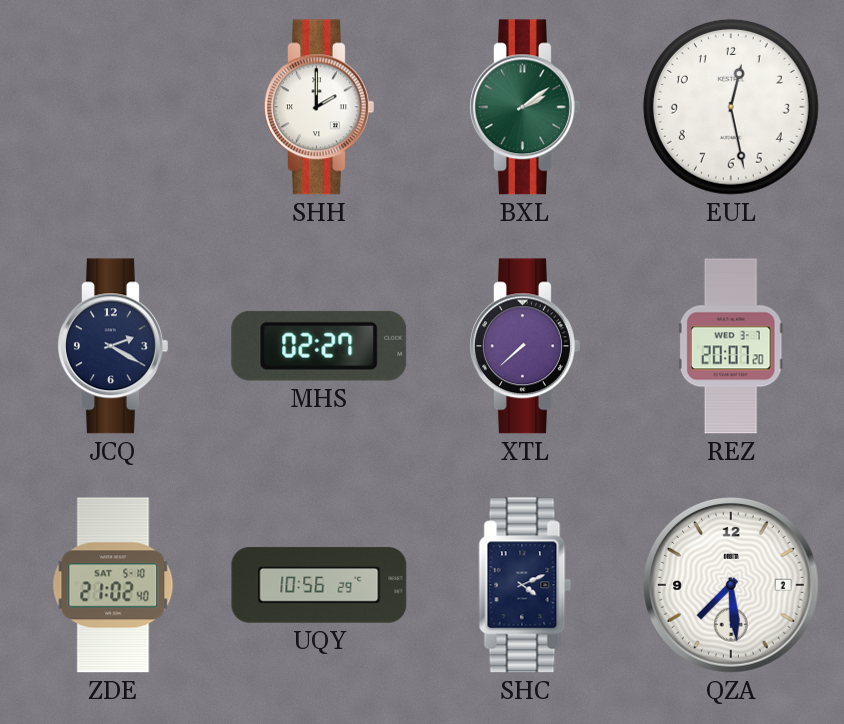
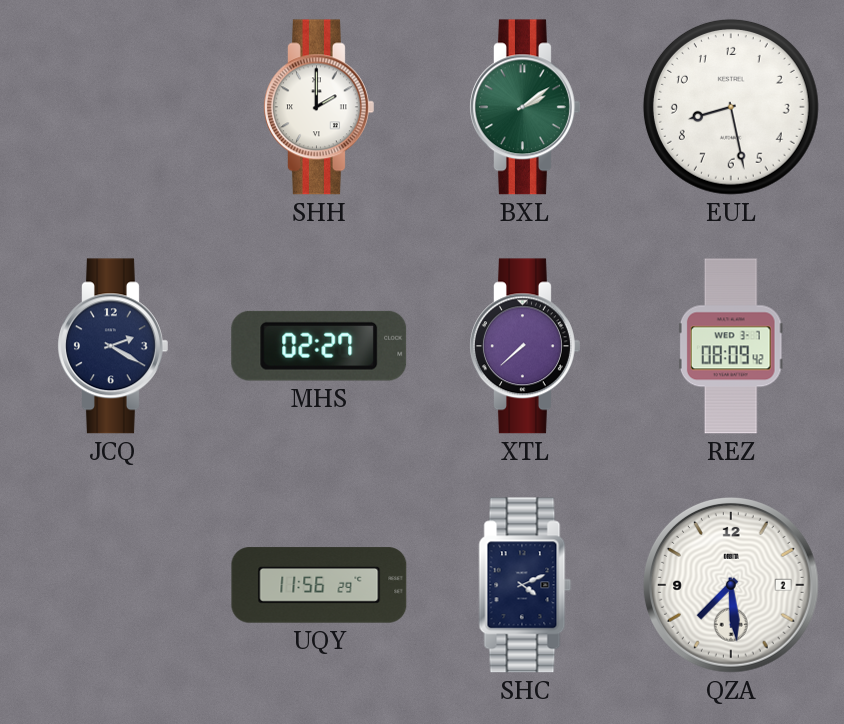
EUL: 12:28 -> 8:28
REZ: 20:07 -> 08:09
ZDE: 21:02 -> none
UQY: 10:56 -> 11:56
